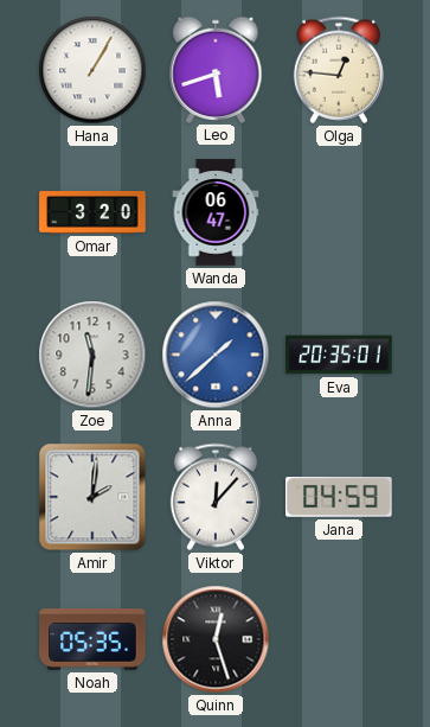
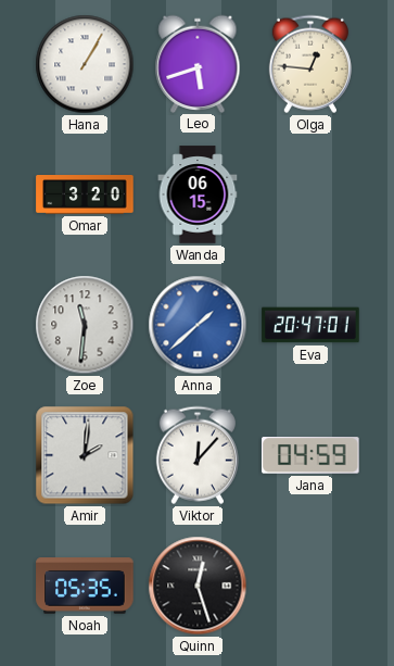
Wanda: 06:47 -> 06:15
Eva: 20:35 -> 20:47
